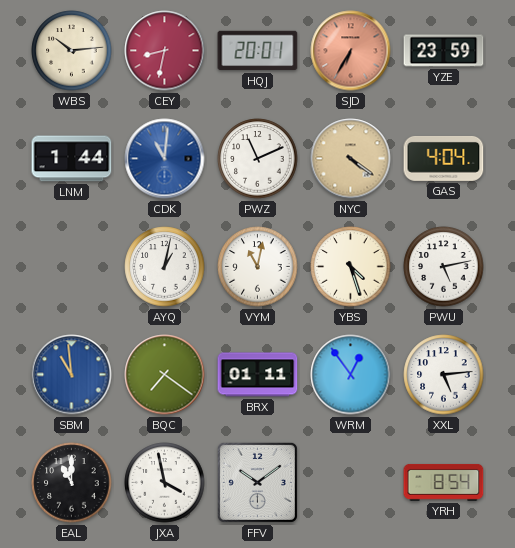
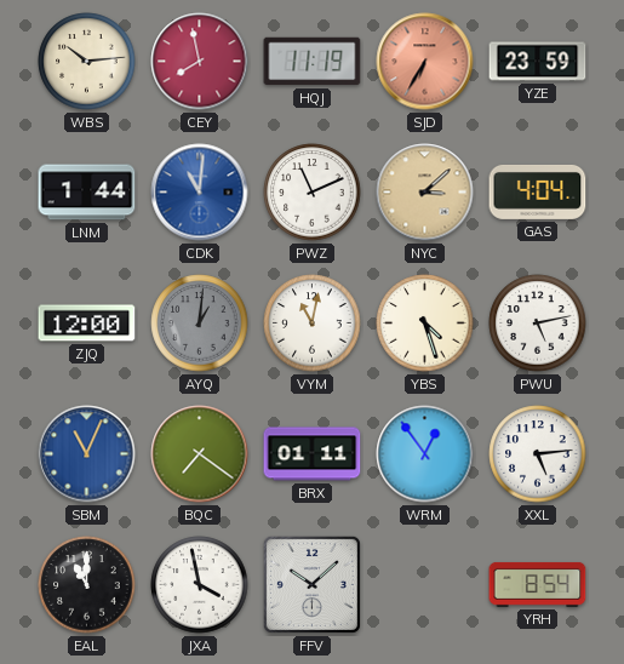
CEY: 8:32 -> 7:58
HQJ: 20:01 -> 11:19
NYC: 4:21 -> 3:08
ZJQ: none -> 12:00
AYQ: 1:02 -> 1:01
AYQ dial: white -> grey
SBM: 10:59 -> 11:04
FFV: 10:09 -> 10:08
